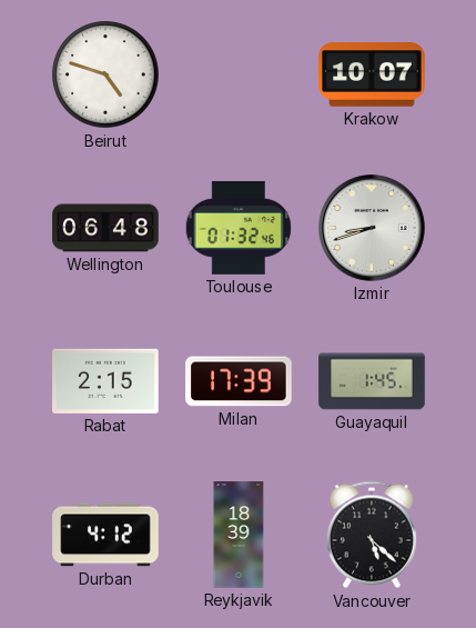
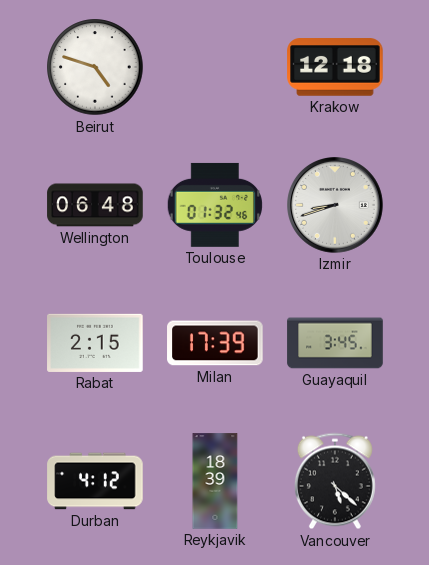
Krakow: 10:07 -> 12:18
Guayaquil: 1:45 -> 3:45
